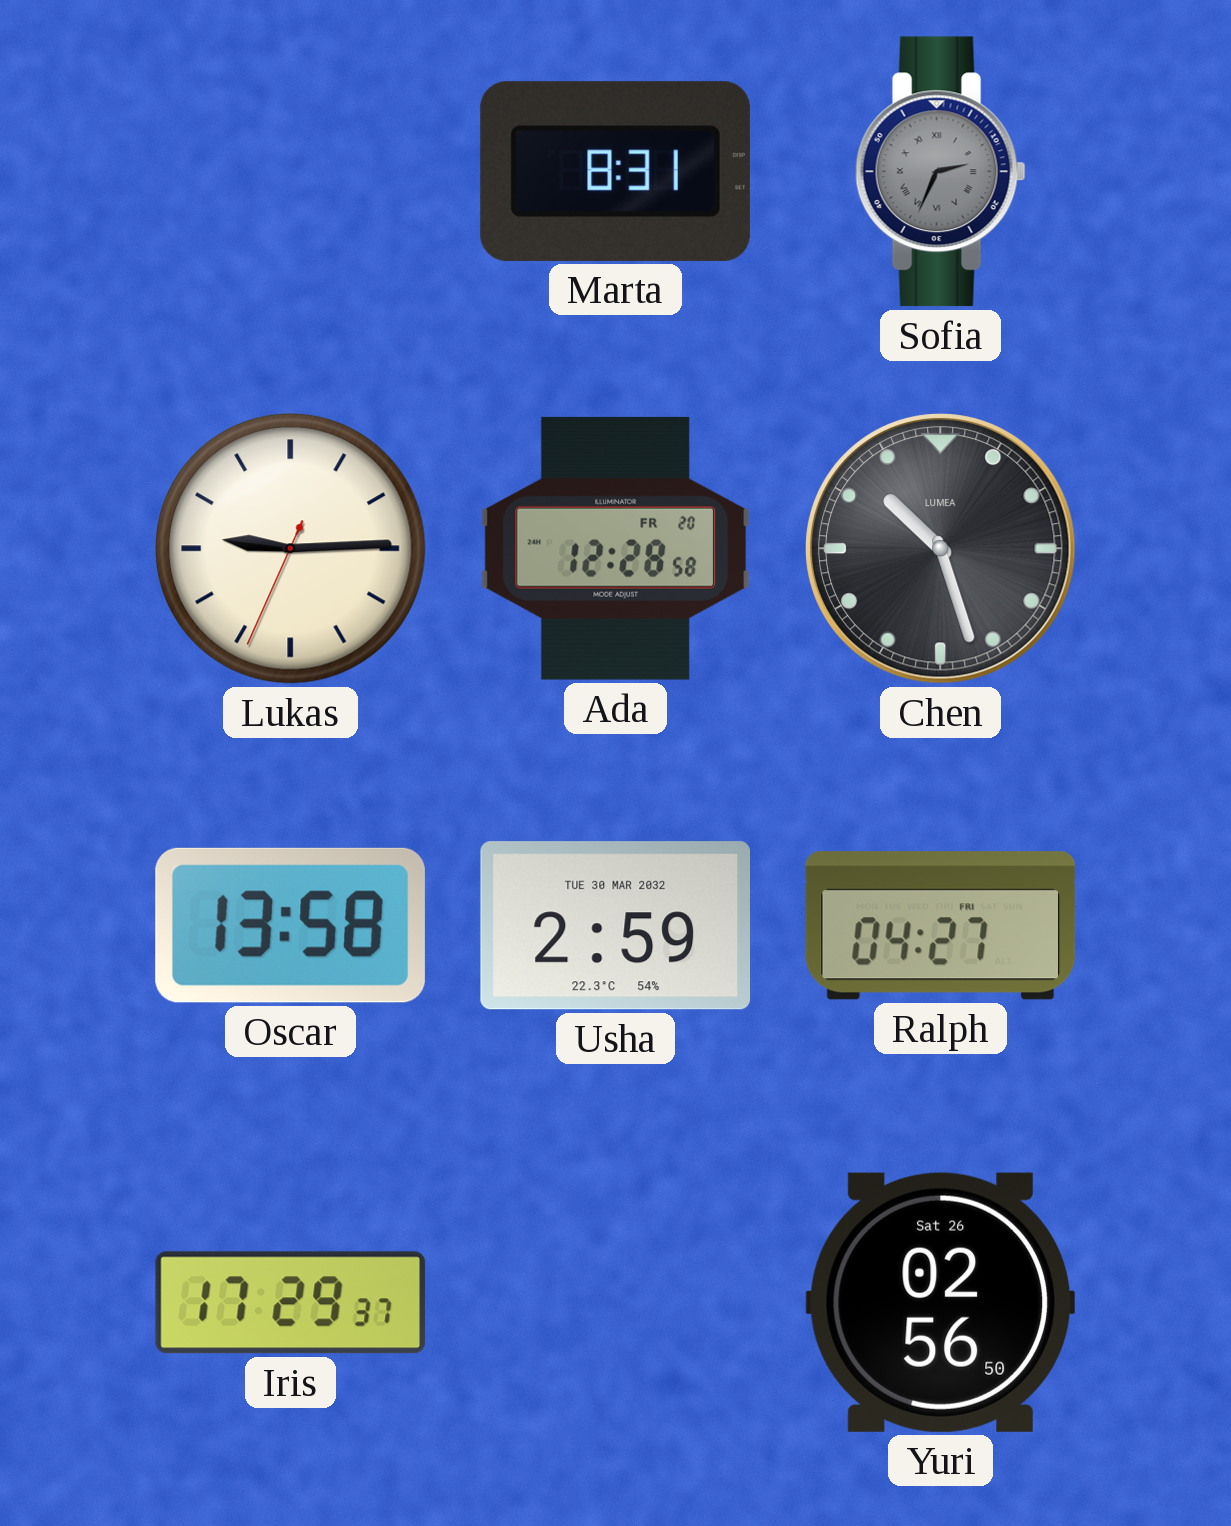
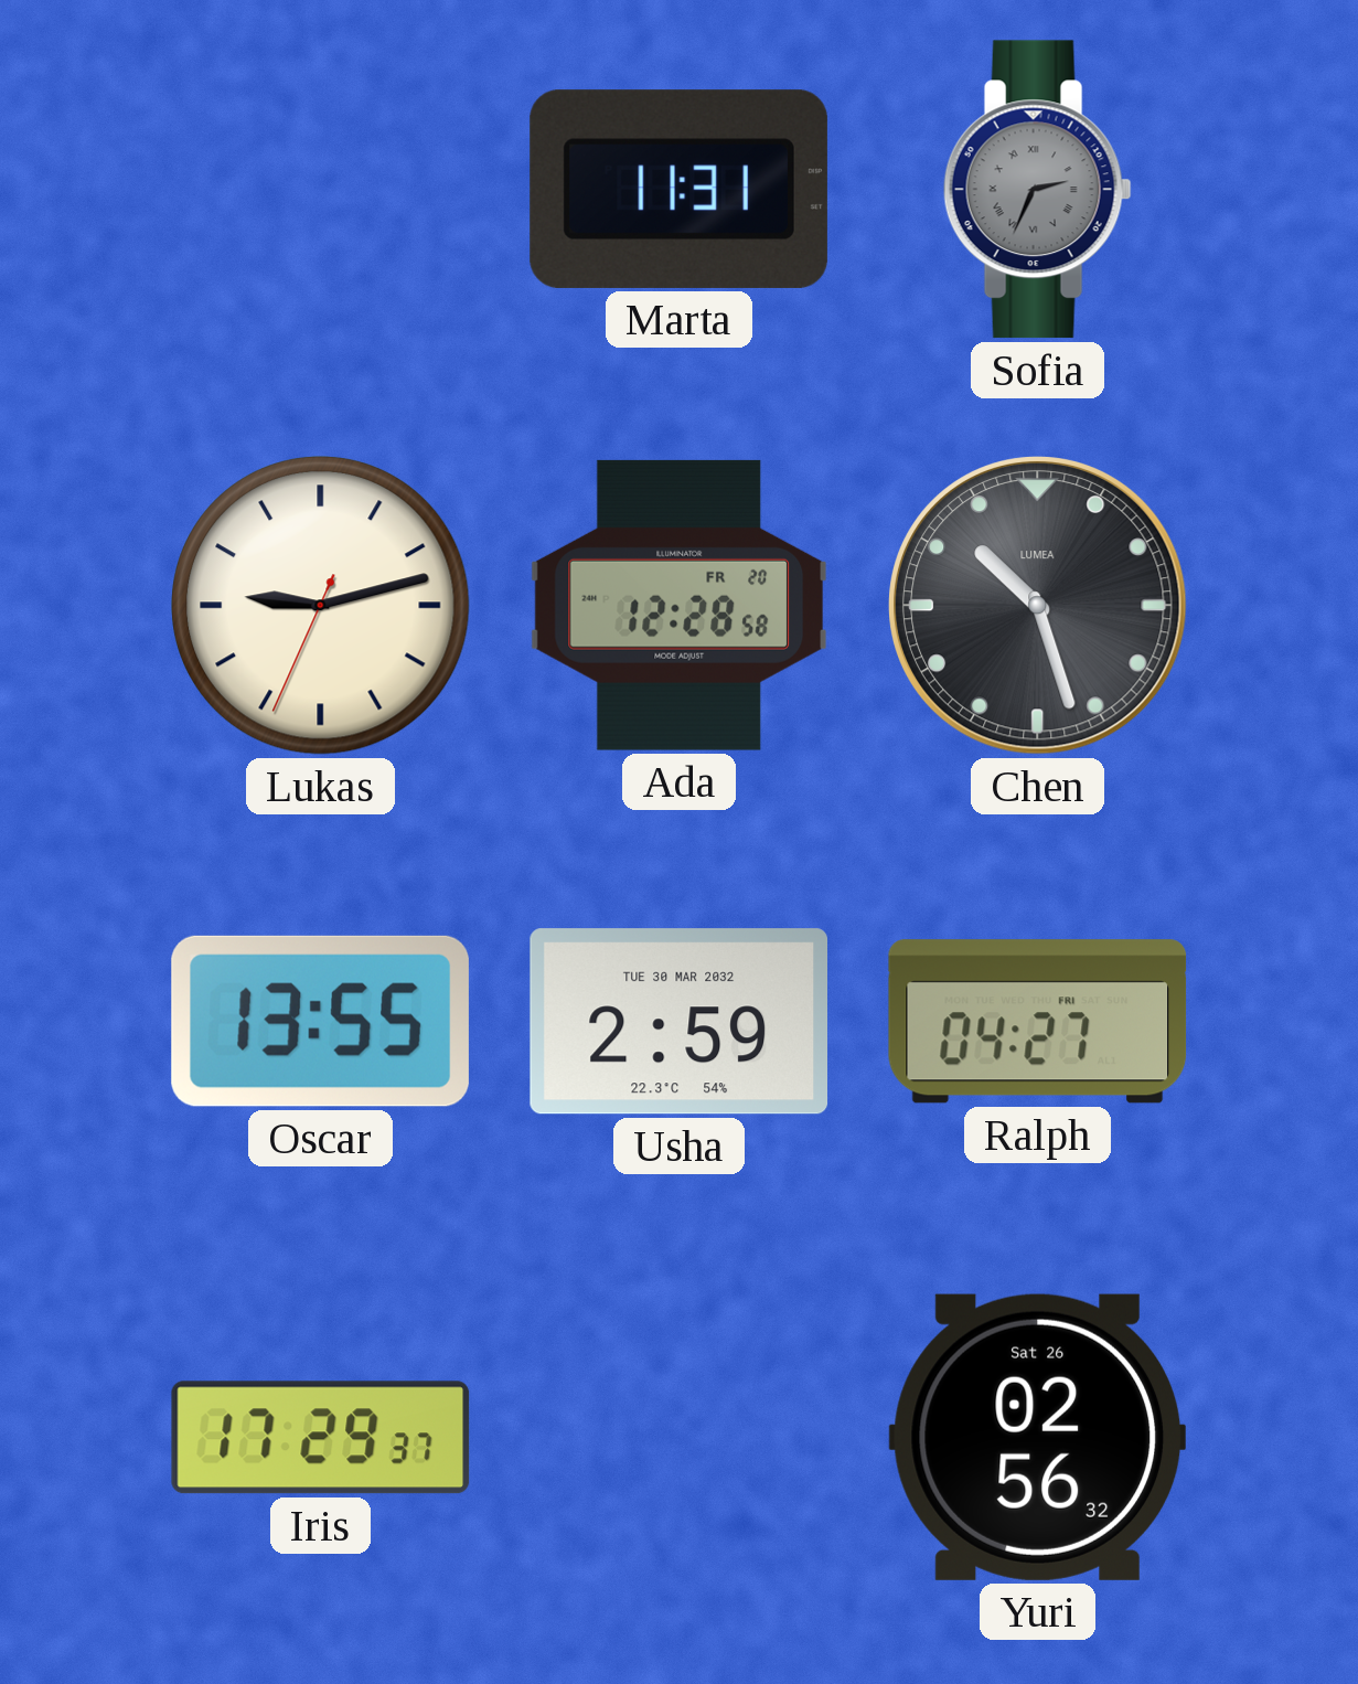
Marta: 8:31 -> 11:31
Lukas: 9:14 -> 9:12
Oscar: 13:58 -> 13:55
Yuri: 02:56:50 -> 02:56:32
